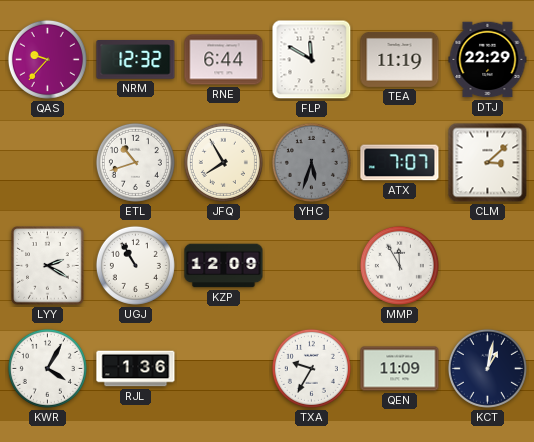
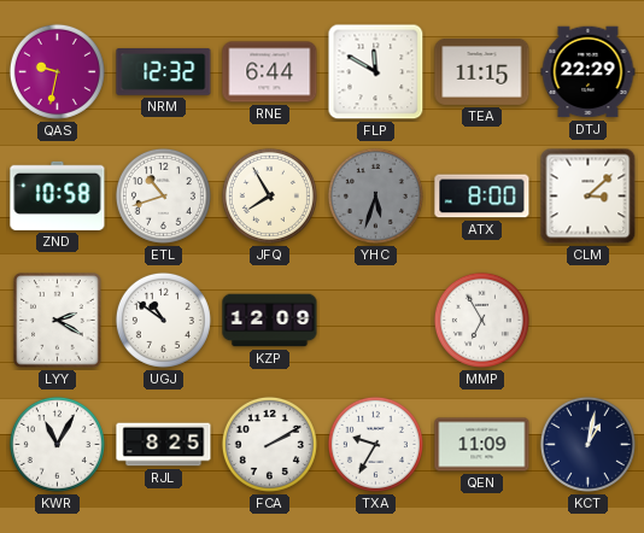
QAS: 9:37 -> 9:32
TEA: 11:19 -> 11:15
ZND: none -> 10:58
ATX: 7:07 -> 8:00
UGJ: 10:55 -> 10:51
MMP: 11:55 -> 6:55
KWR: 4:05 -> 11:05
RJL: 1:36 -> 8:25
FCA: none -> 2:10
